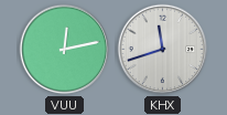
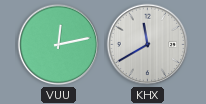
KHX: 11:42 -> 11:40
